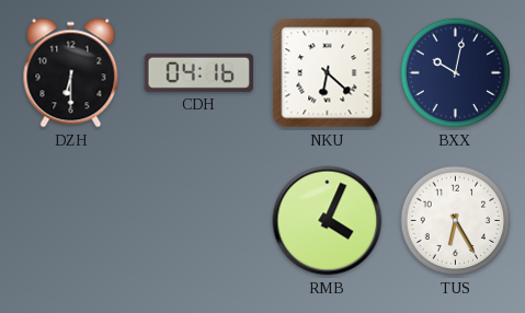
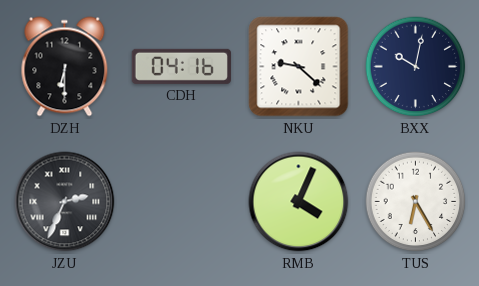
NKU: 6:22 -> 9:22
JZU: none -> 2:34
